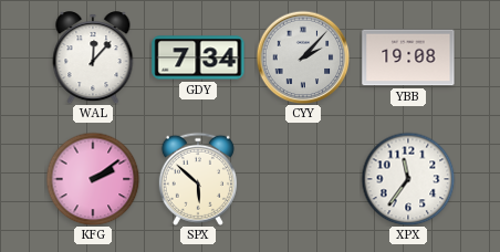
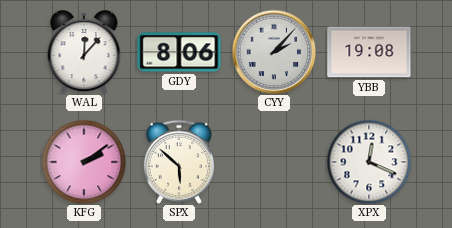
GDY: 7:34 -> 8:06
XPX: 11:36 -> 12:19
